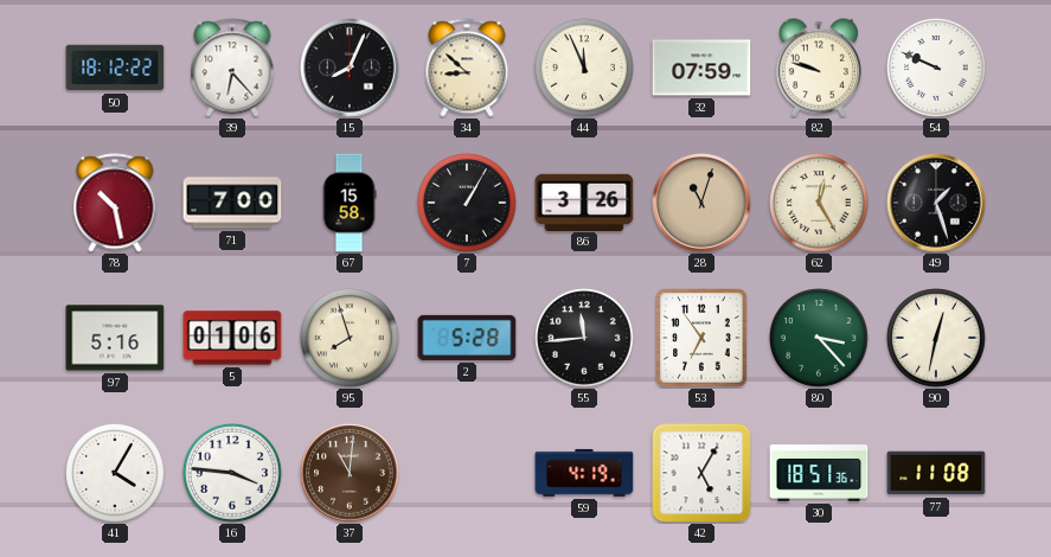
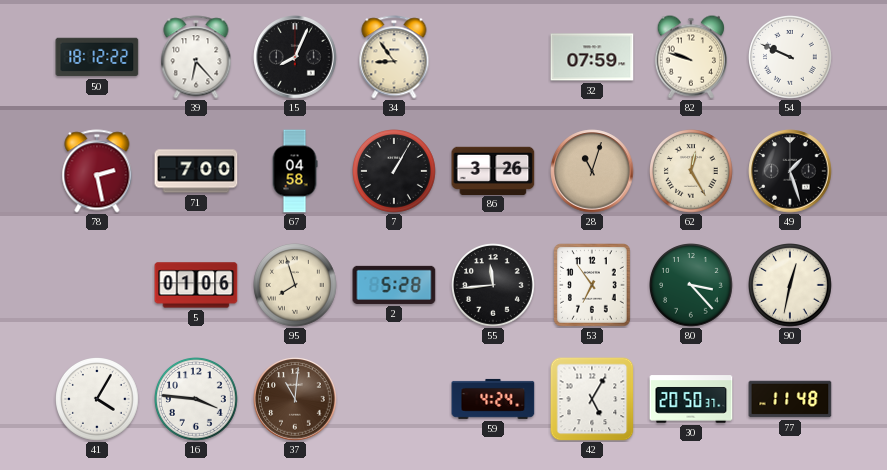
34: 8:52 -> 8:54
44: 11:56 -> none
78: 10:28 -> 2:28
67: 15:58 -> 04:58
97: 5:16 -> none
59: 4:19 -> 4:24
30: 18:51 -> 20:50
77: 11:08 -> 11:48
